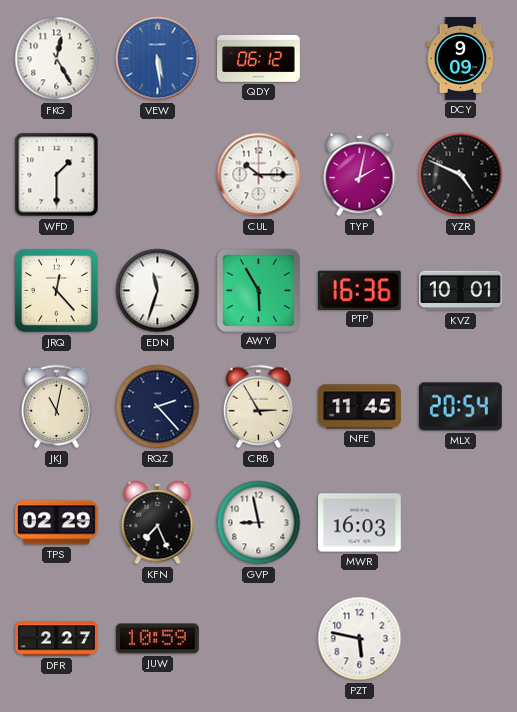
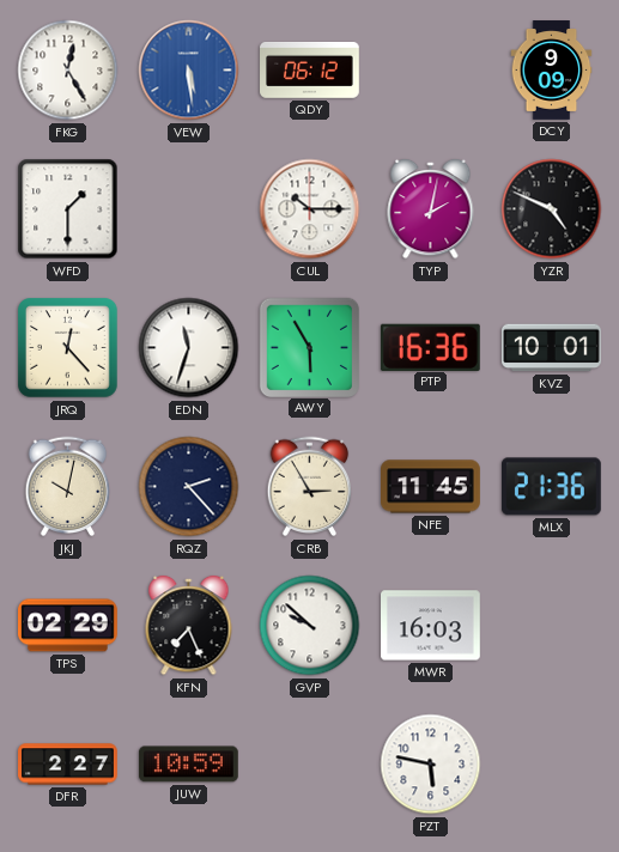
JKJ: 11:02 -> 10:02
MLX: 20:54 -> 21:36
GVP: 8:58 -> 9:52
